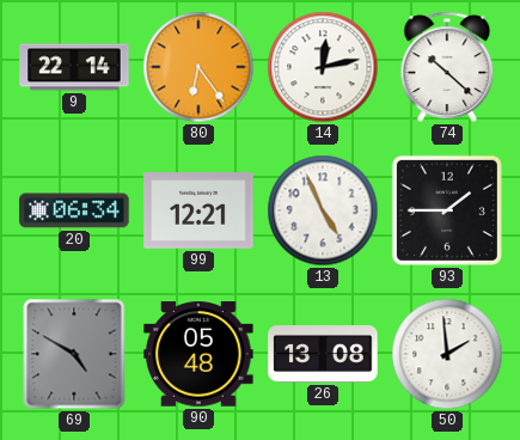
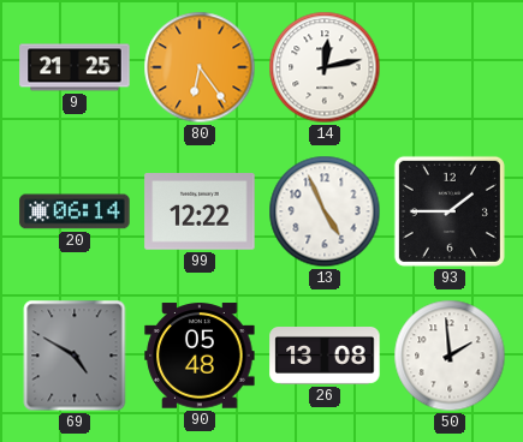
9: 22:14 -> 21:25
74: 10:22 -> none
20: 06:34 -> 06:14
99: 12:21 -> 12:22
